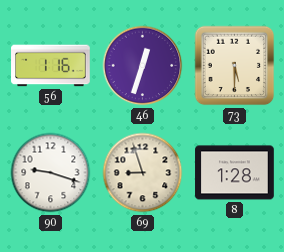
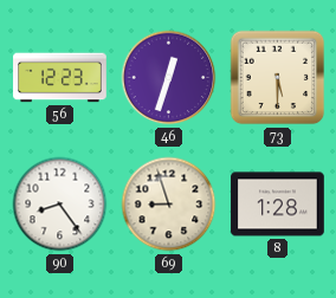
56: 1:16 -> 12:23
90: 9:18 -> 8:24
